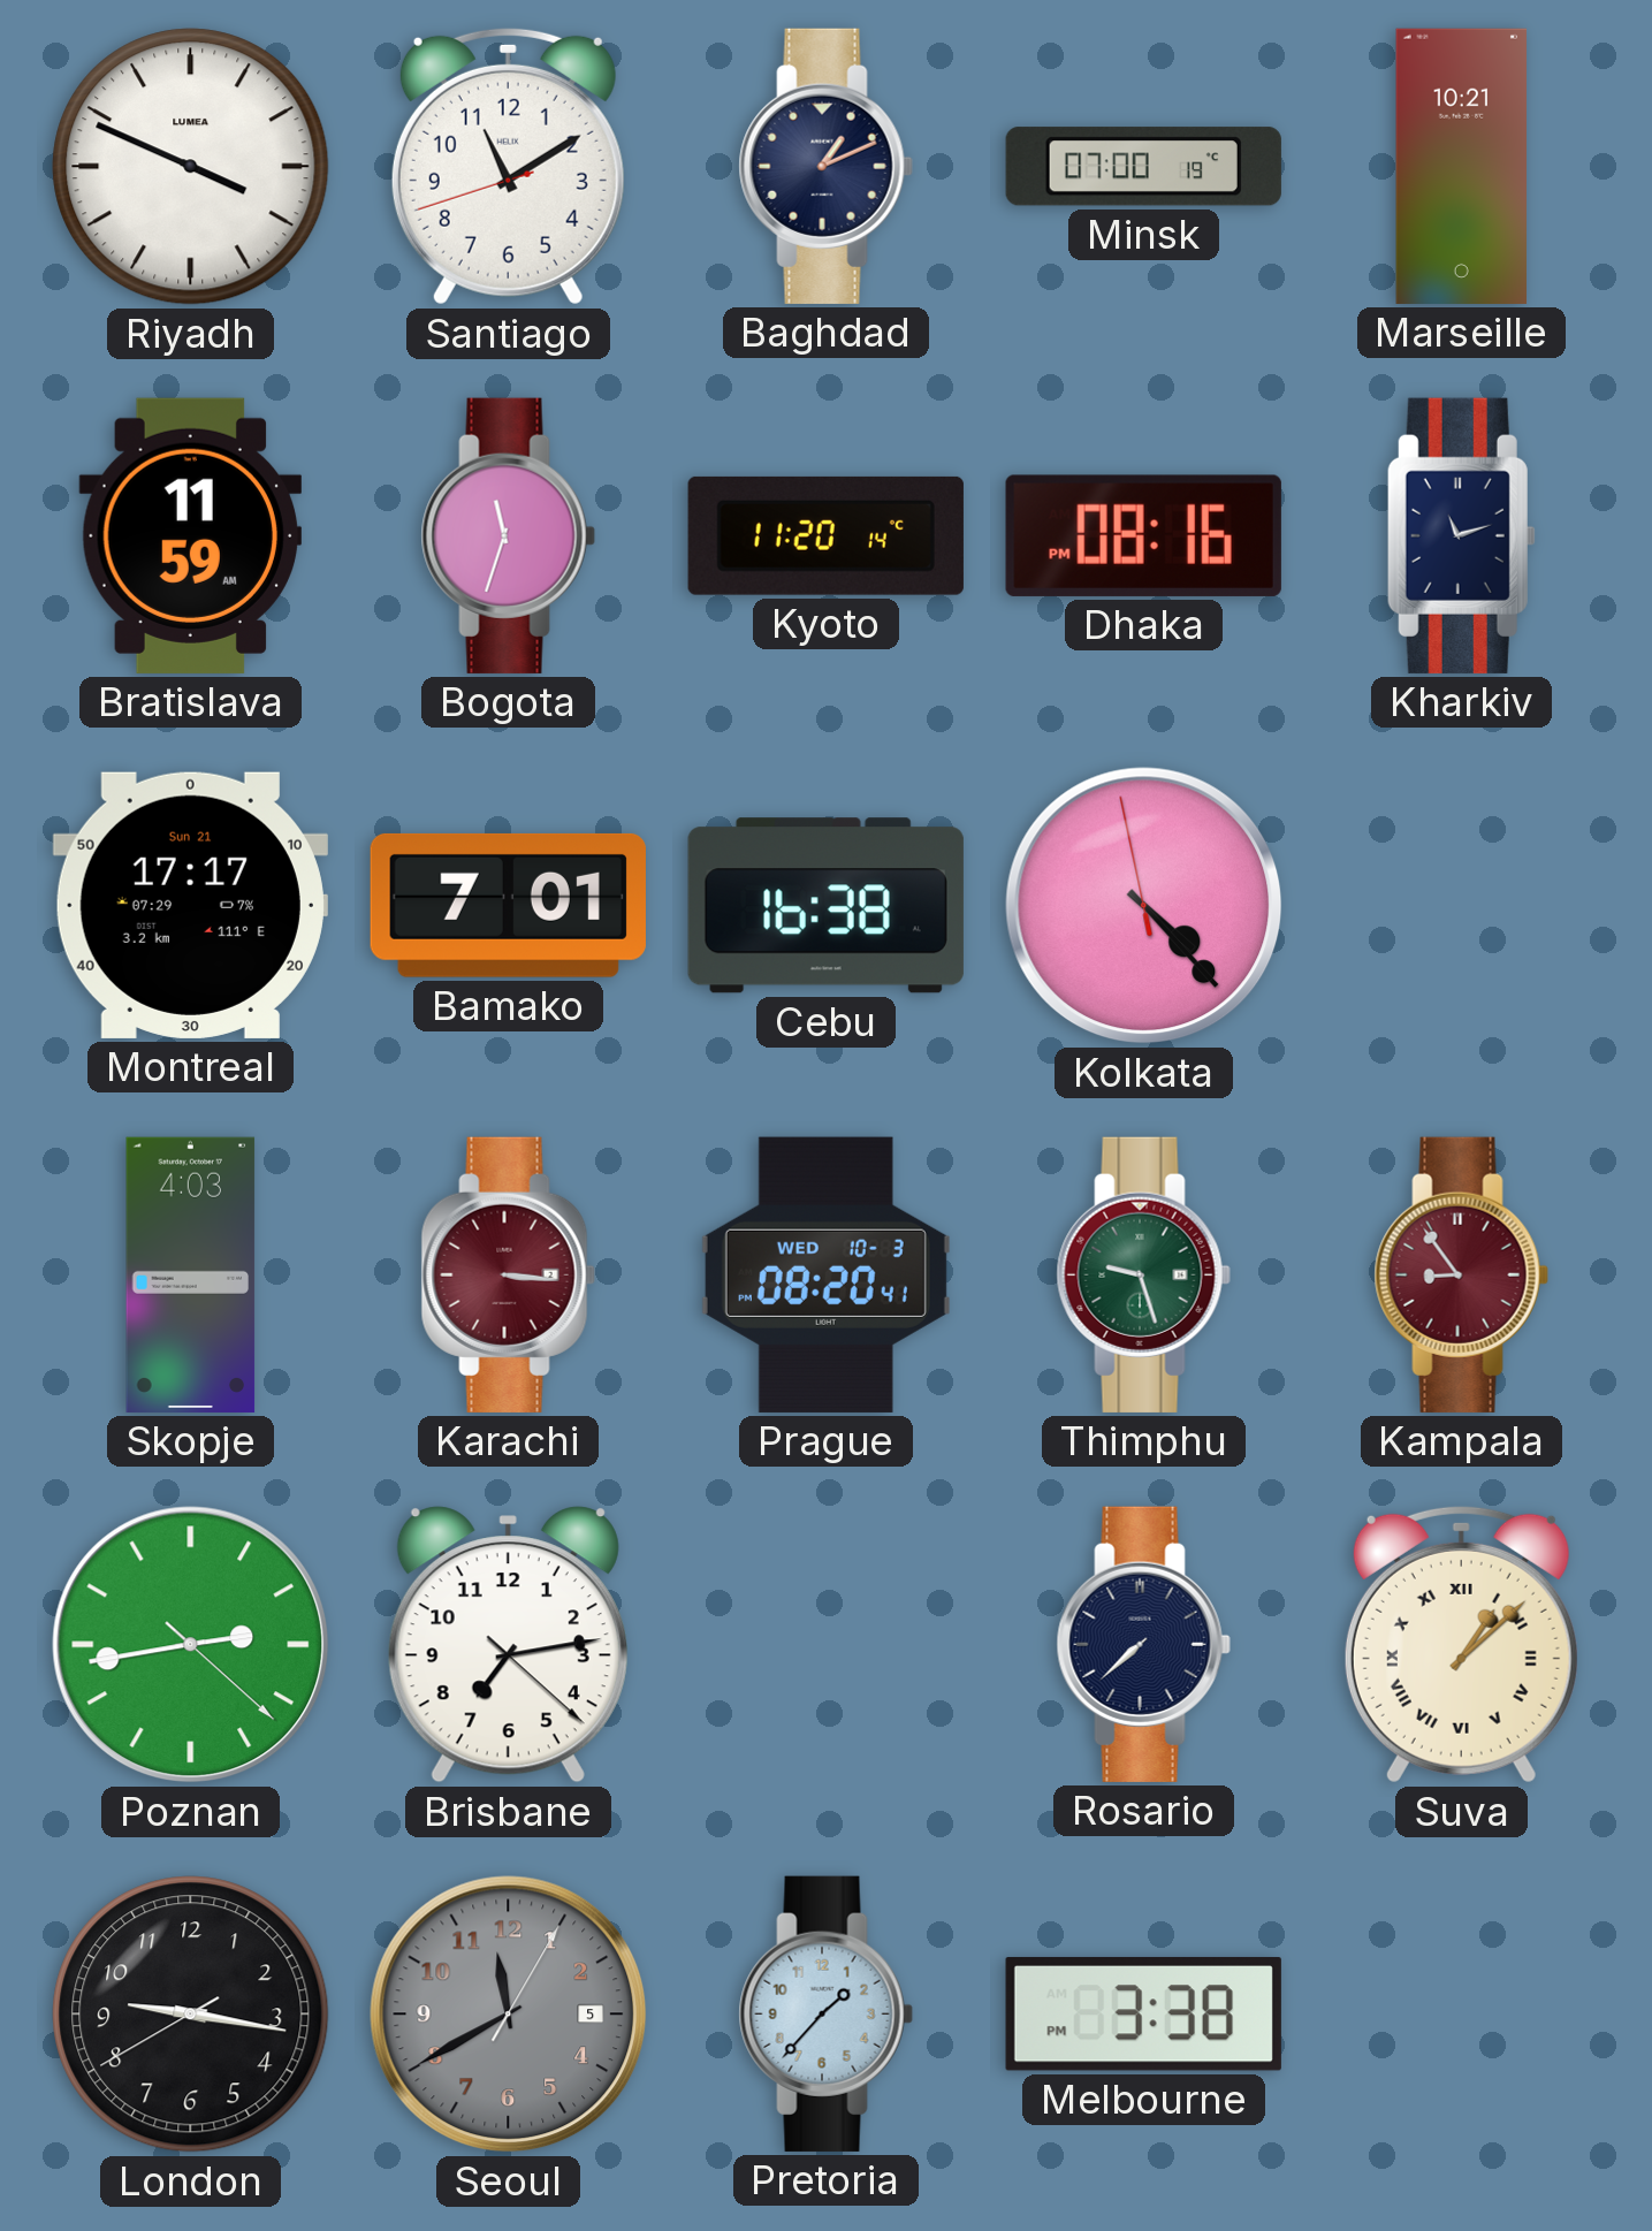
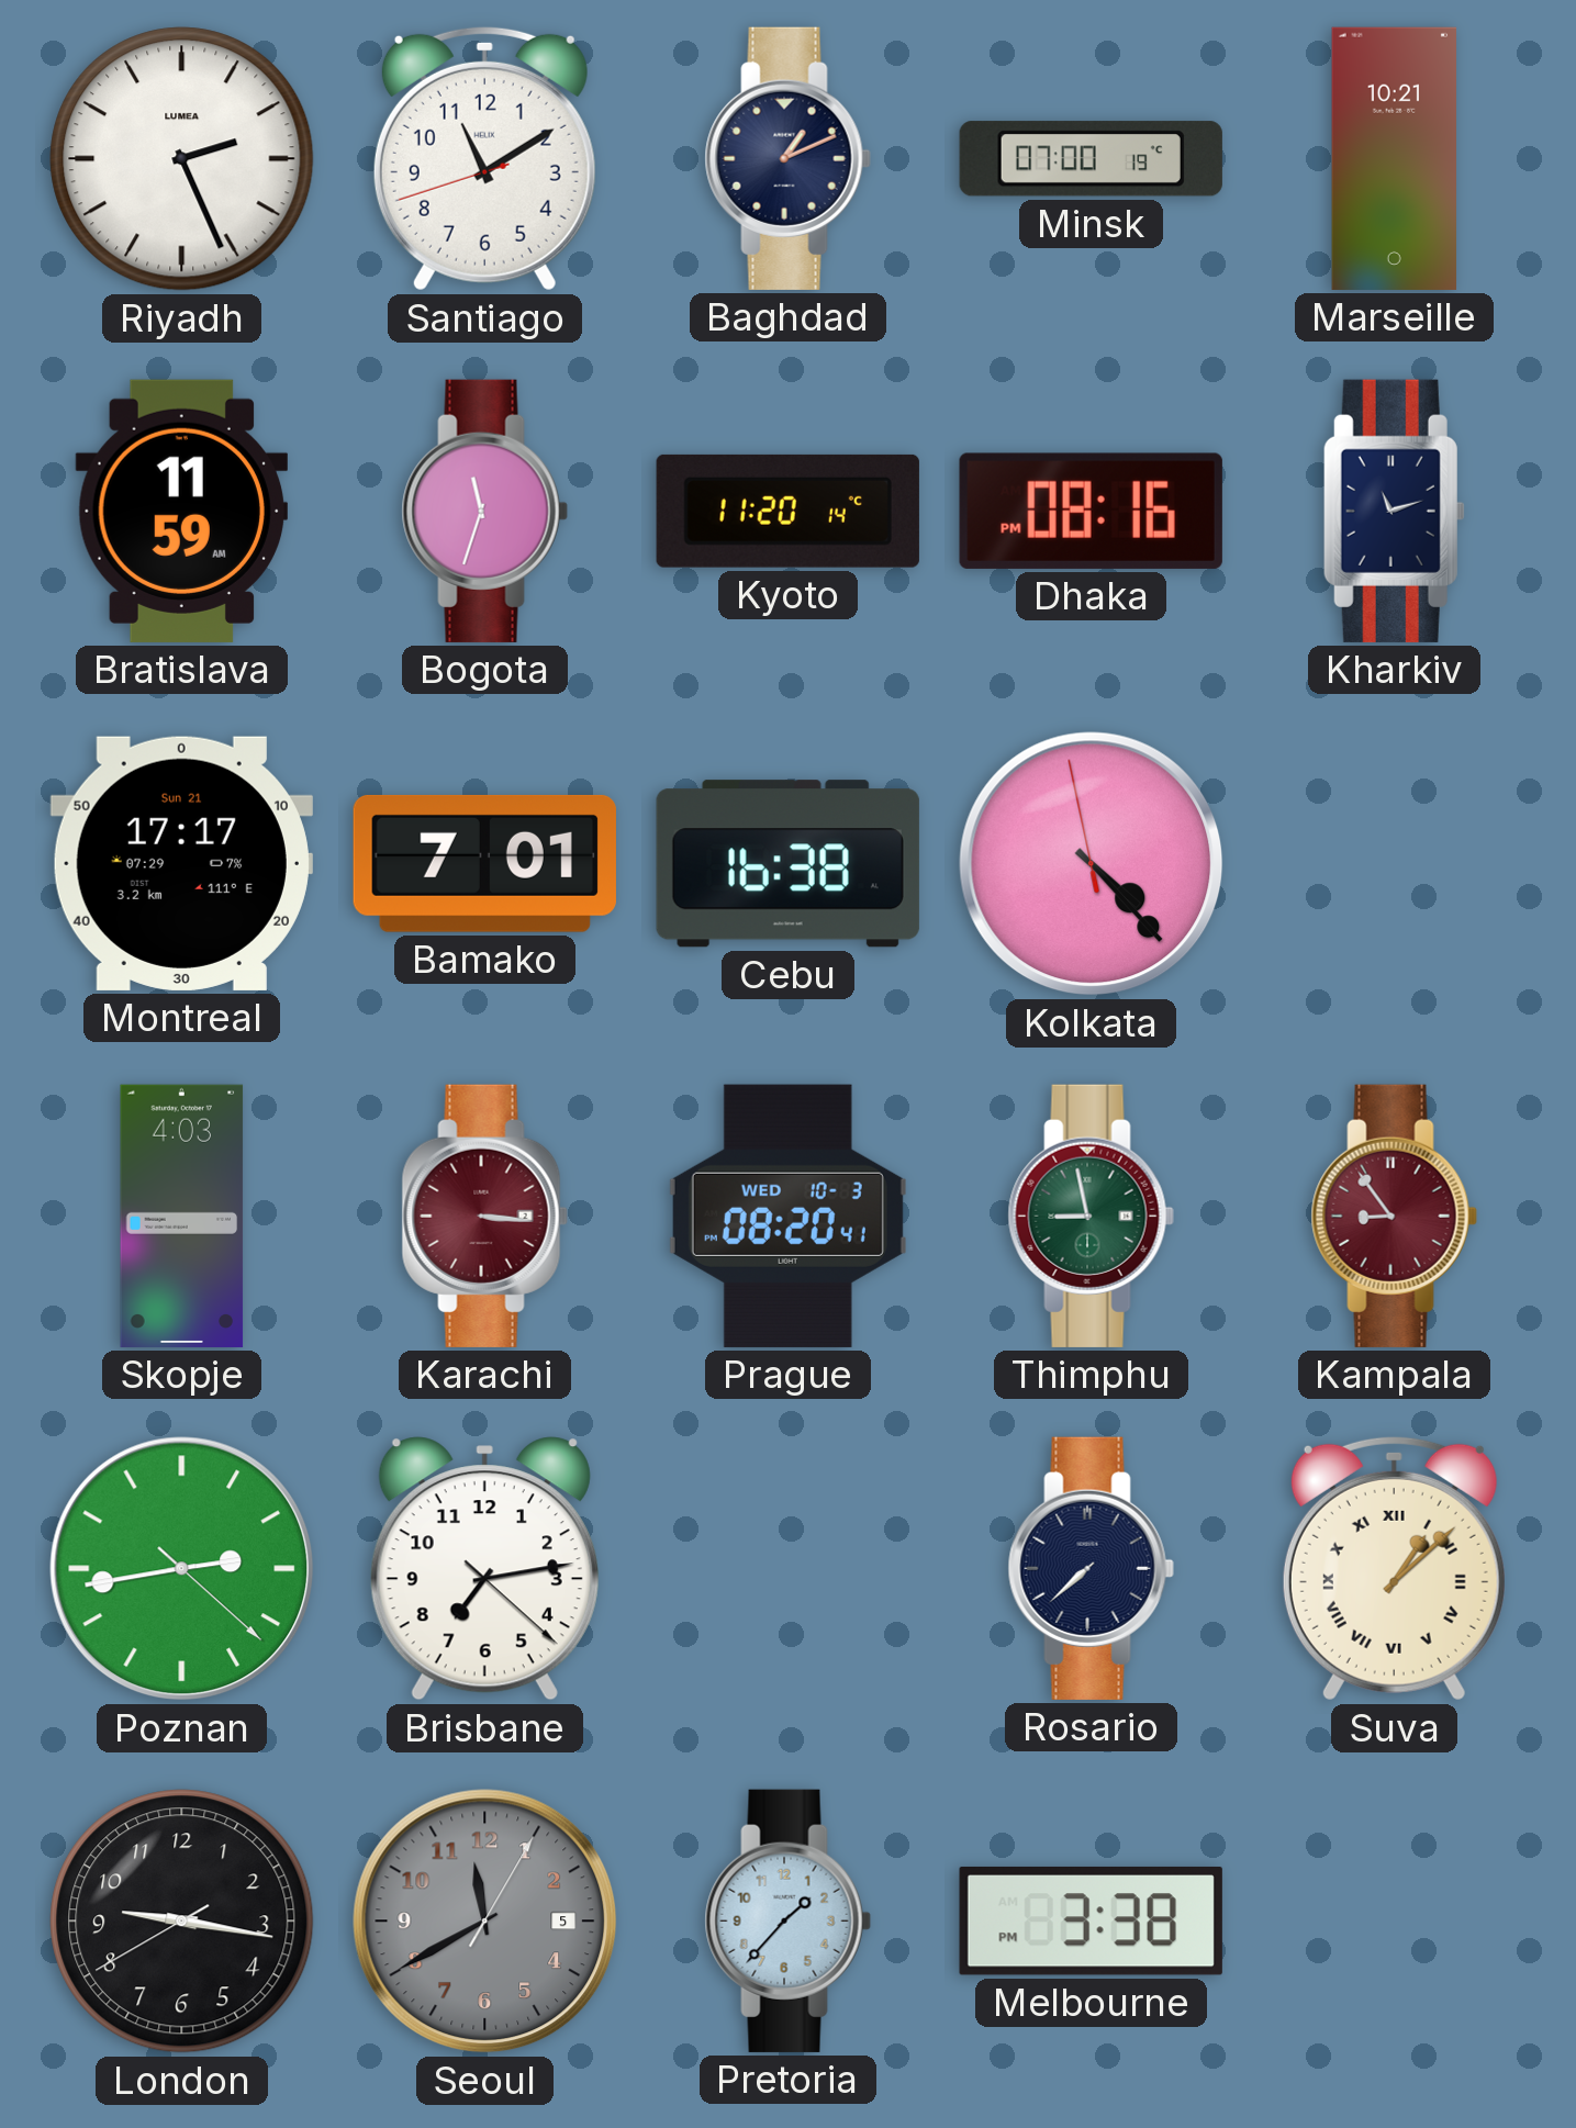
Riyadh: 3:49 -> 2:26
Thimphu: 9:27 -> 8:58
